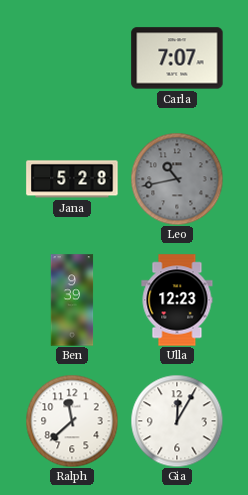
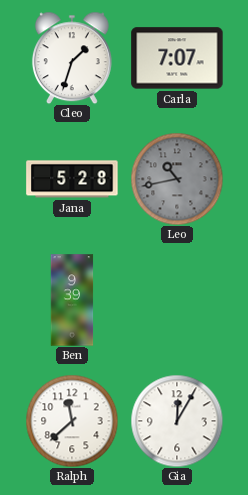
Cleo: none -> 1:33
Ulla: 12:23 -> none
